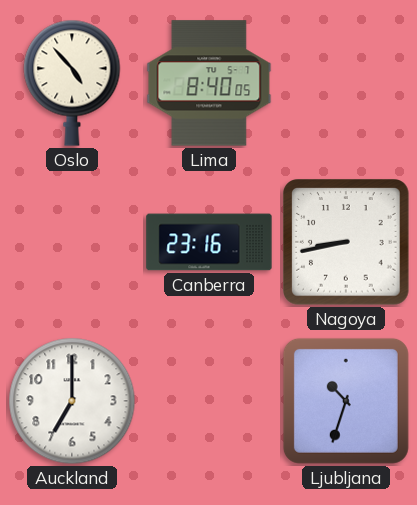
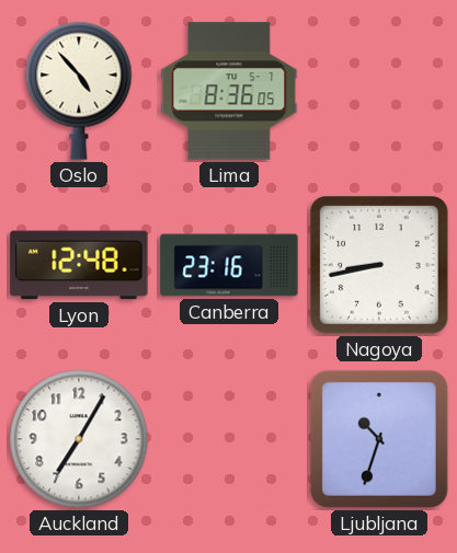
Lima: 8:40 -> 8:36
Lyon: none -> 12:48
Auckland: 7:00 -> 7:05
